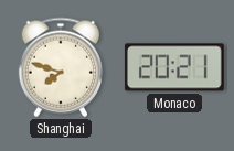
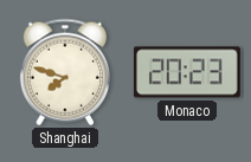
Monaco: 20:21 -> 20:23
